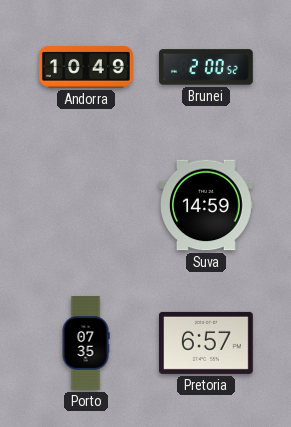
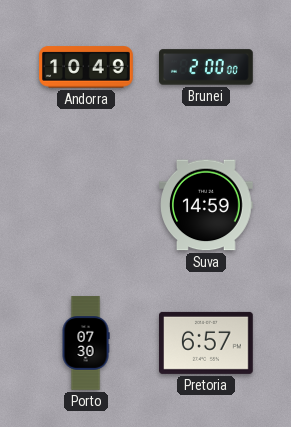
Brunei: 2:00:52 -> 2:00:00
Porto: 07:35 -> 07:30
